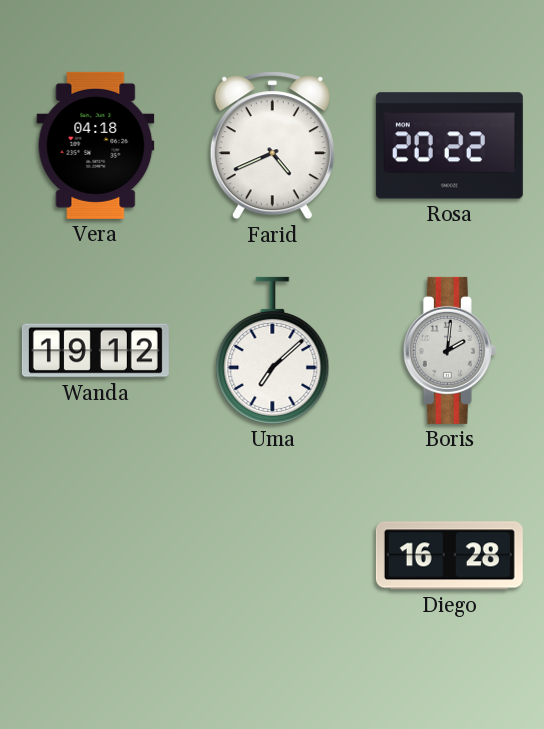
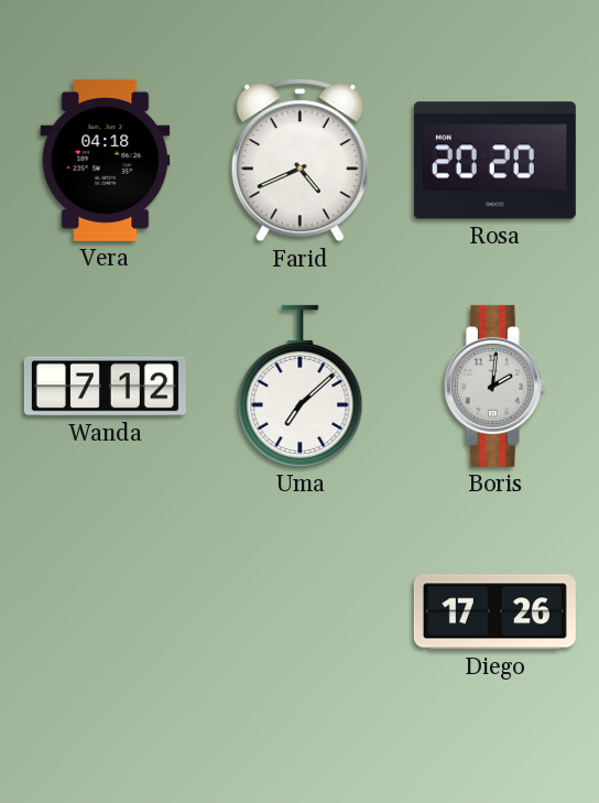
Rosa: 20:22 -> 20:20
Wanda: 19:12 -> 7:12
Diego: 16:28 -> 17:26
